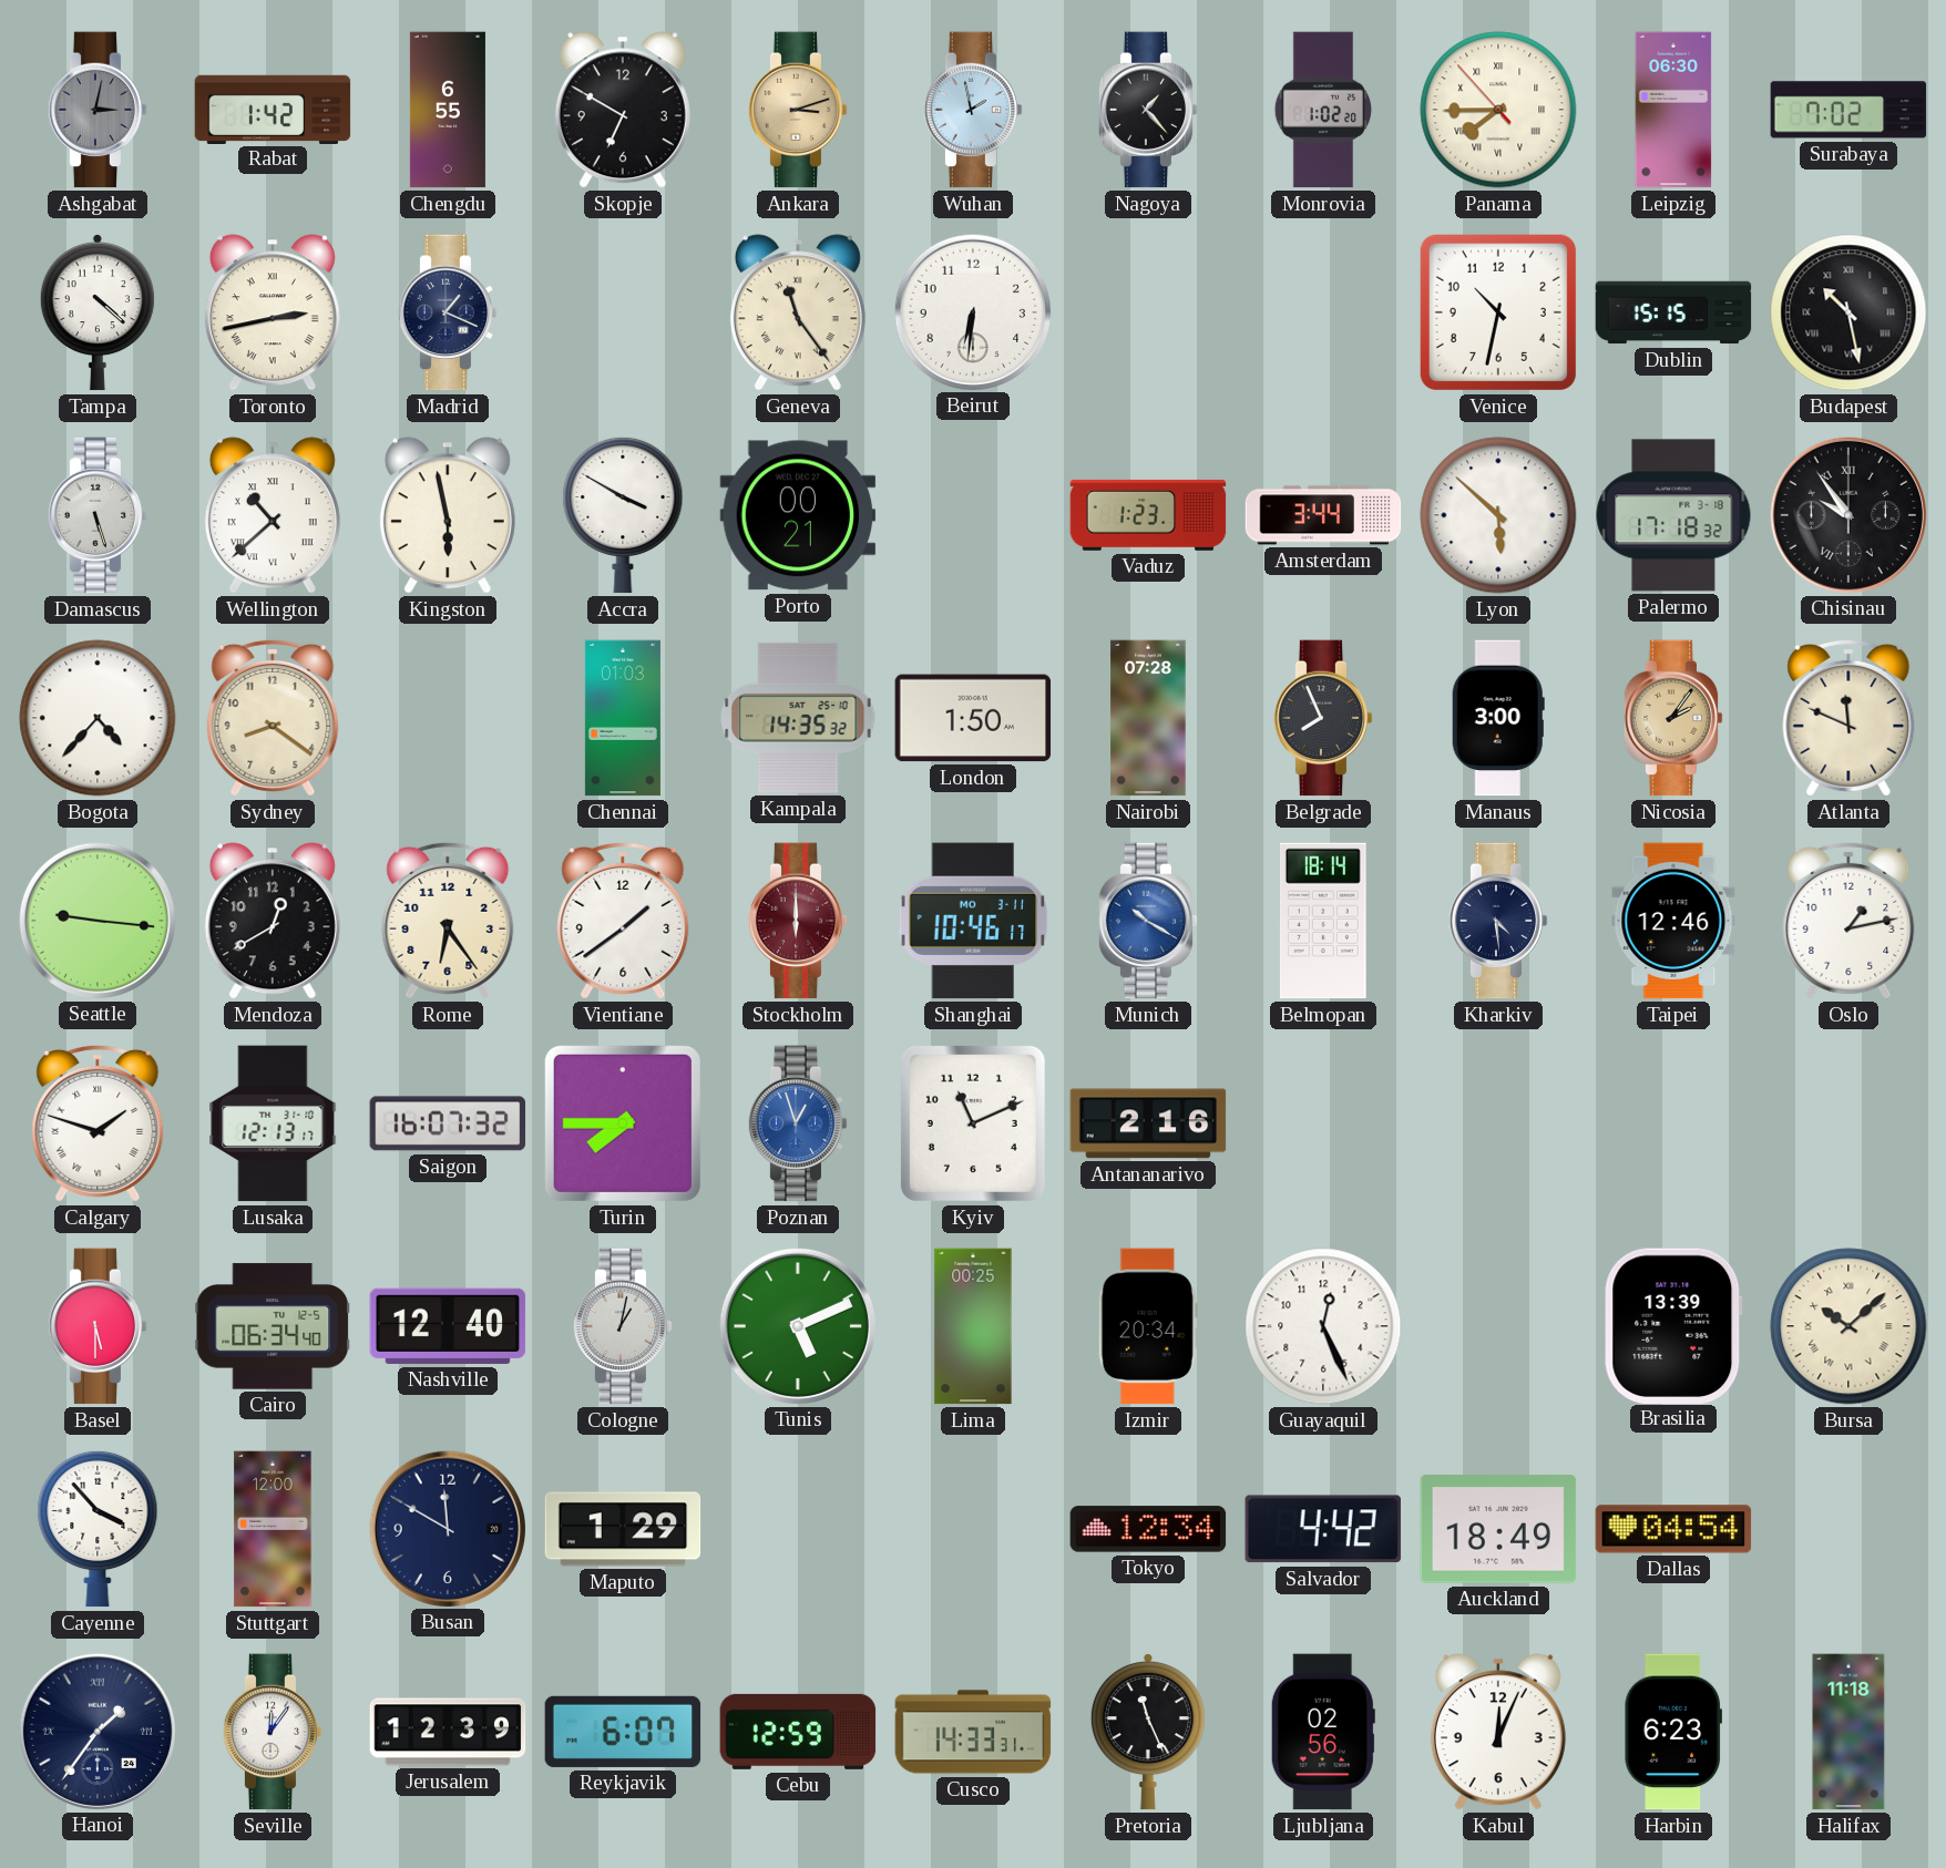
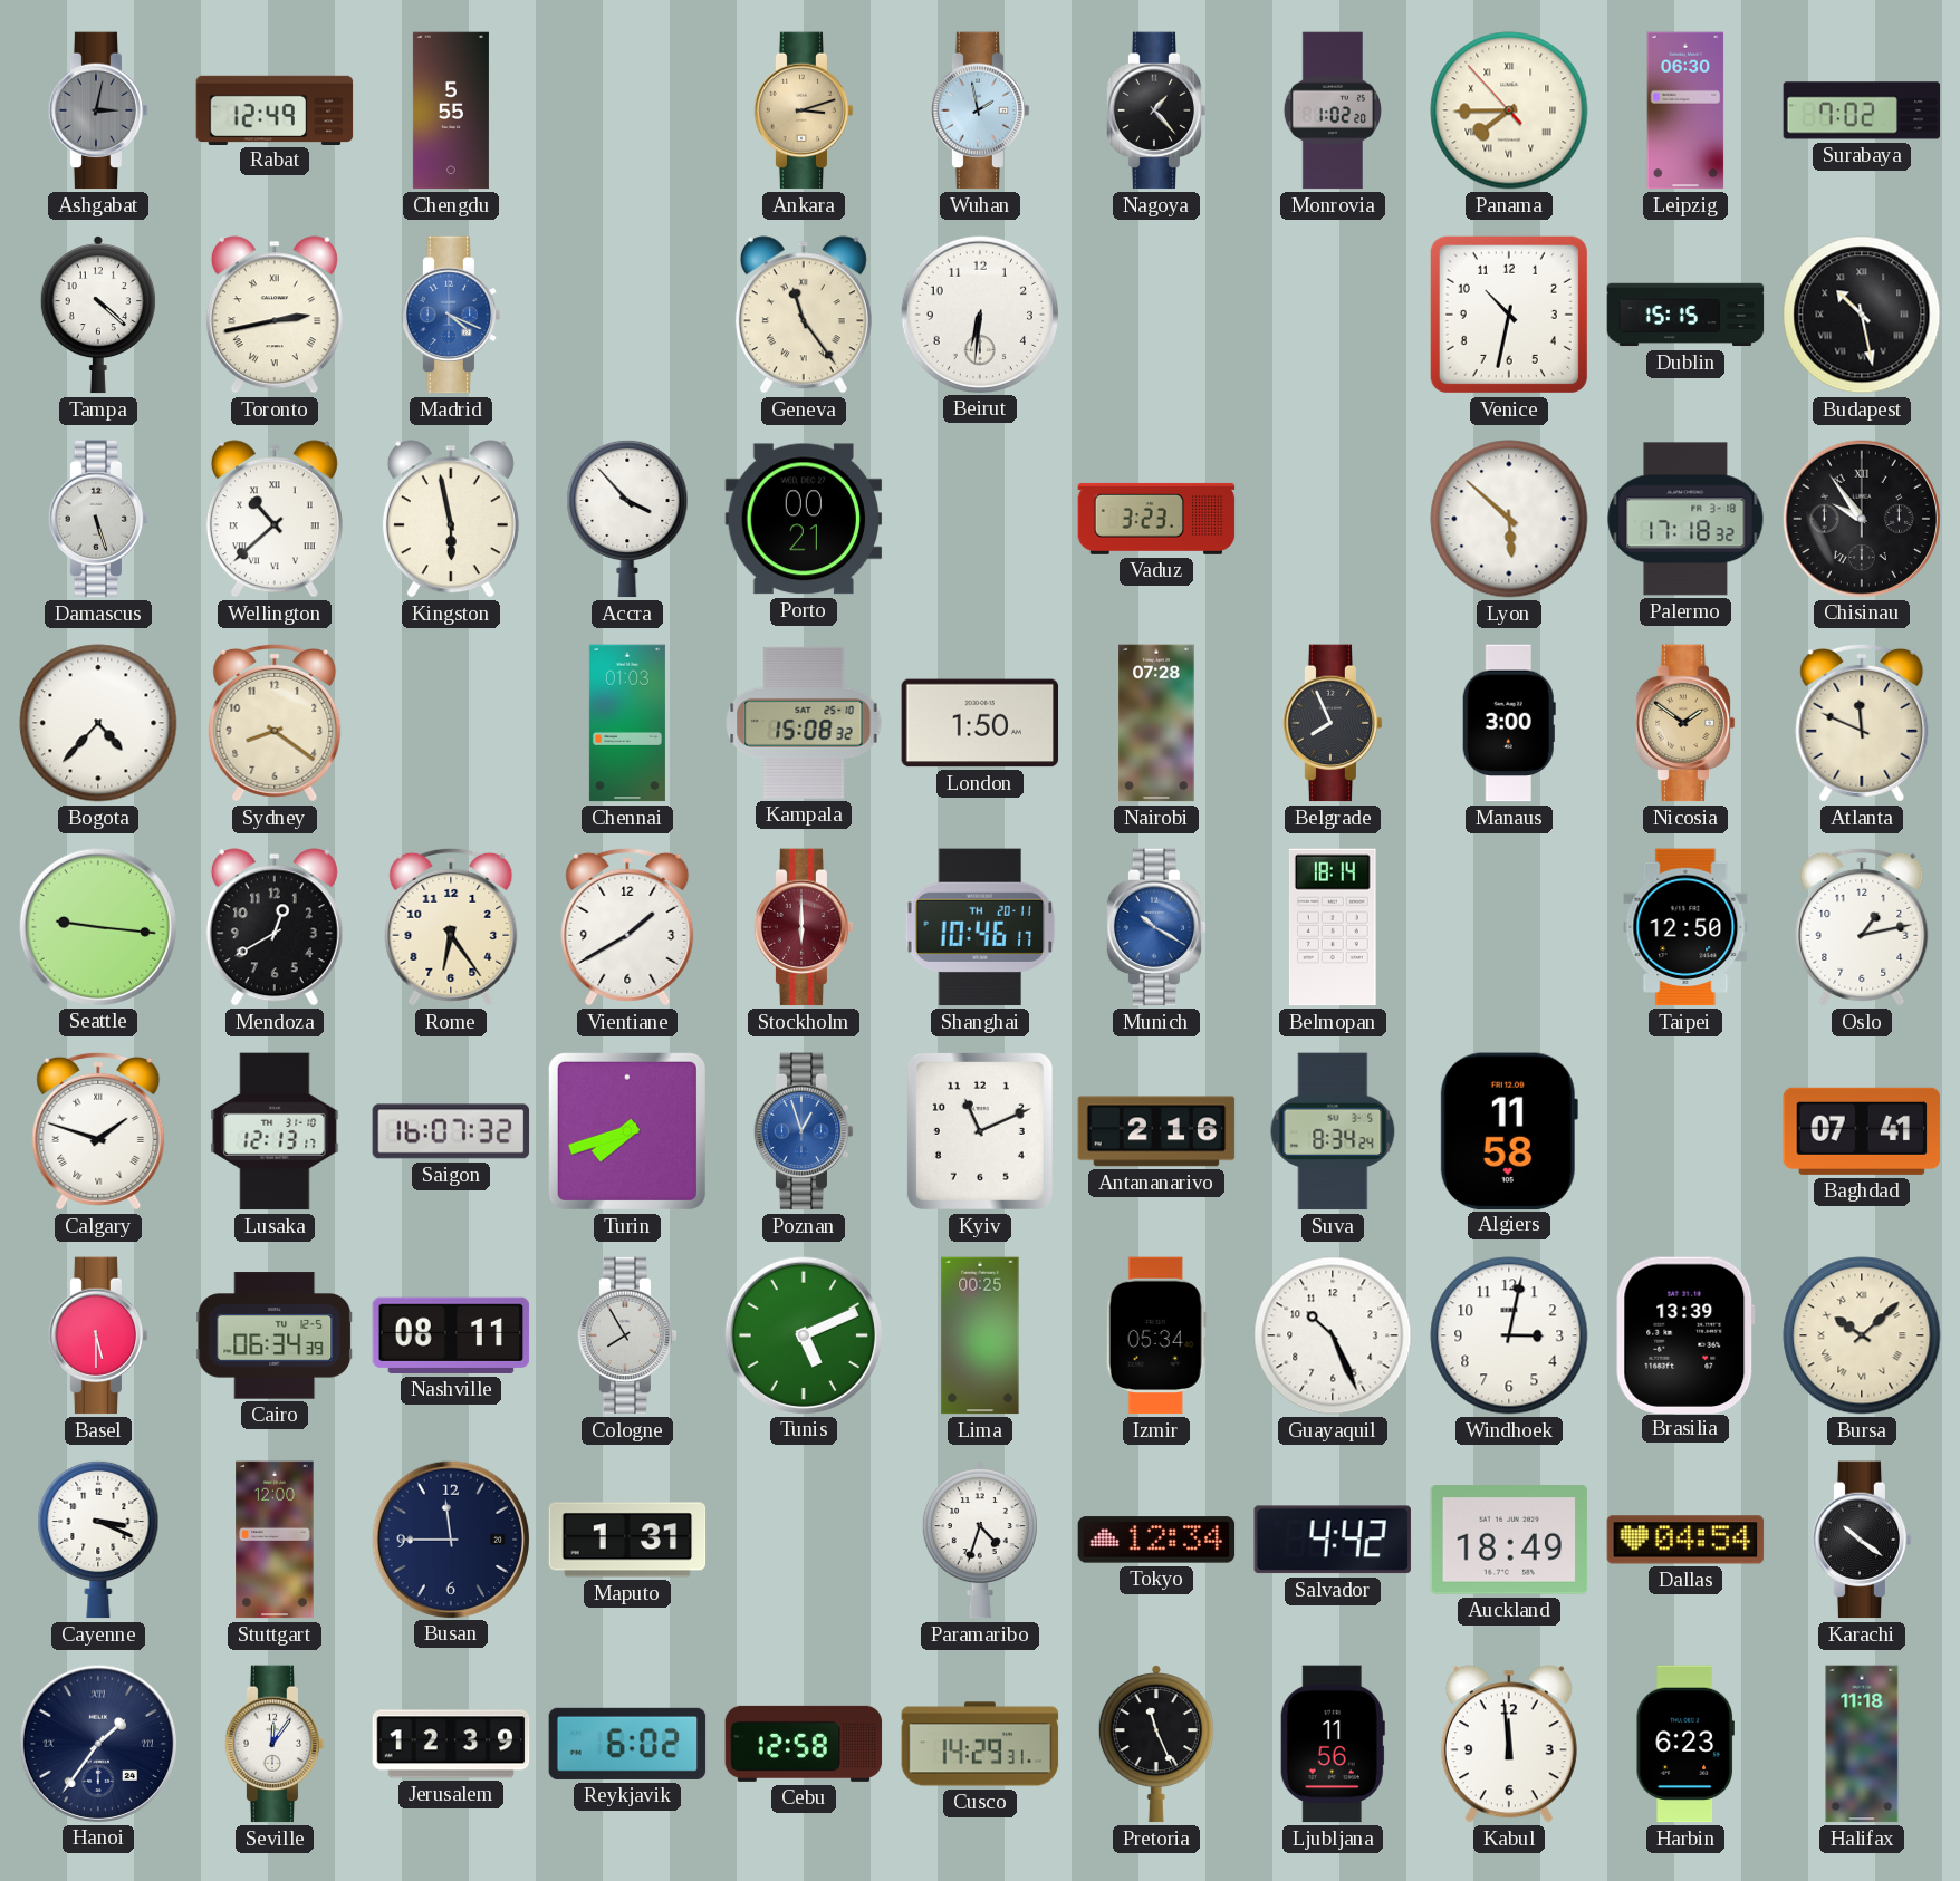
Rabat: 1:42 -> 12:49
Chengdu: 6:55 -> 5:55
Skopje: 6:50 -> none
Madrid: 1:19 -> 4:19
Madrid dial: navy -> blue
Accra: 3:50 -> 3:53
Vaduz: 1:23 -> 3:23
Amsterdam: 3:44 -> none
Kampala: 14:35 -> 15:08
Nicosia: 2:06 -> 1:51
Vientiane: 1:39 -> 1:40
Shanghai date: MO 3-11 -> TH 20-11
Kharkiv: 4:29 -> none
Taipei: 12:46 -> 12:50
Turin: 7:45 -> 7:42
Suva: none -> 8:34
Algiers: none -> 11:58
Baghdad: none -> 07:41
Cairo: 06:34:40 -> 06:34:39
Nashville: 12:40 -> 08:11
Cologne: 1:02 -> 7:55
Izmir: 20:34 -> 05:34
Guayaquil: 12:26 -> 10:26
Windhoek: none -> 3:02
Cayenne: 3:53 -> 3:19
Busan: 11:50 -> 11:45
Maputo: 1:29 -> 1:31
Paramaribo: none -> 4:33
Karachi: none -> 10:21
Reykjavik: 6:07 -> 6:02
Cebu: 12:59 -> 12:58
Cusco: 14:33 -> 14:29
Ljubljana: 02:56 -> 11:56
Kabul: 12:04 -> 11:59
